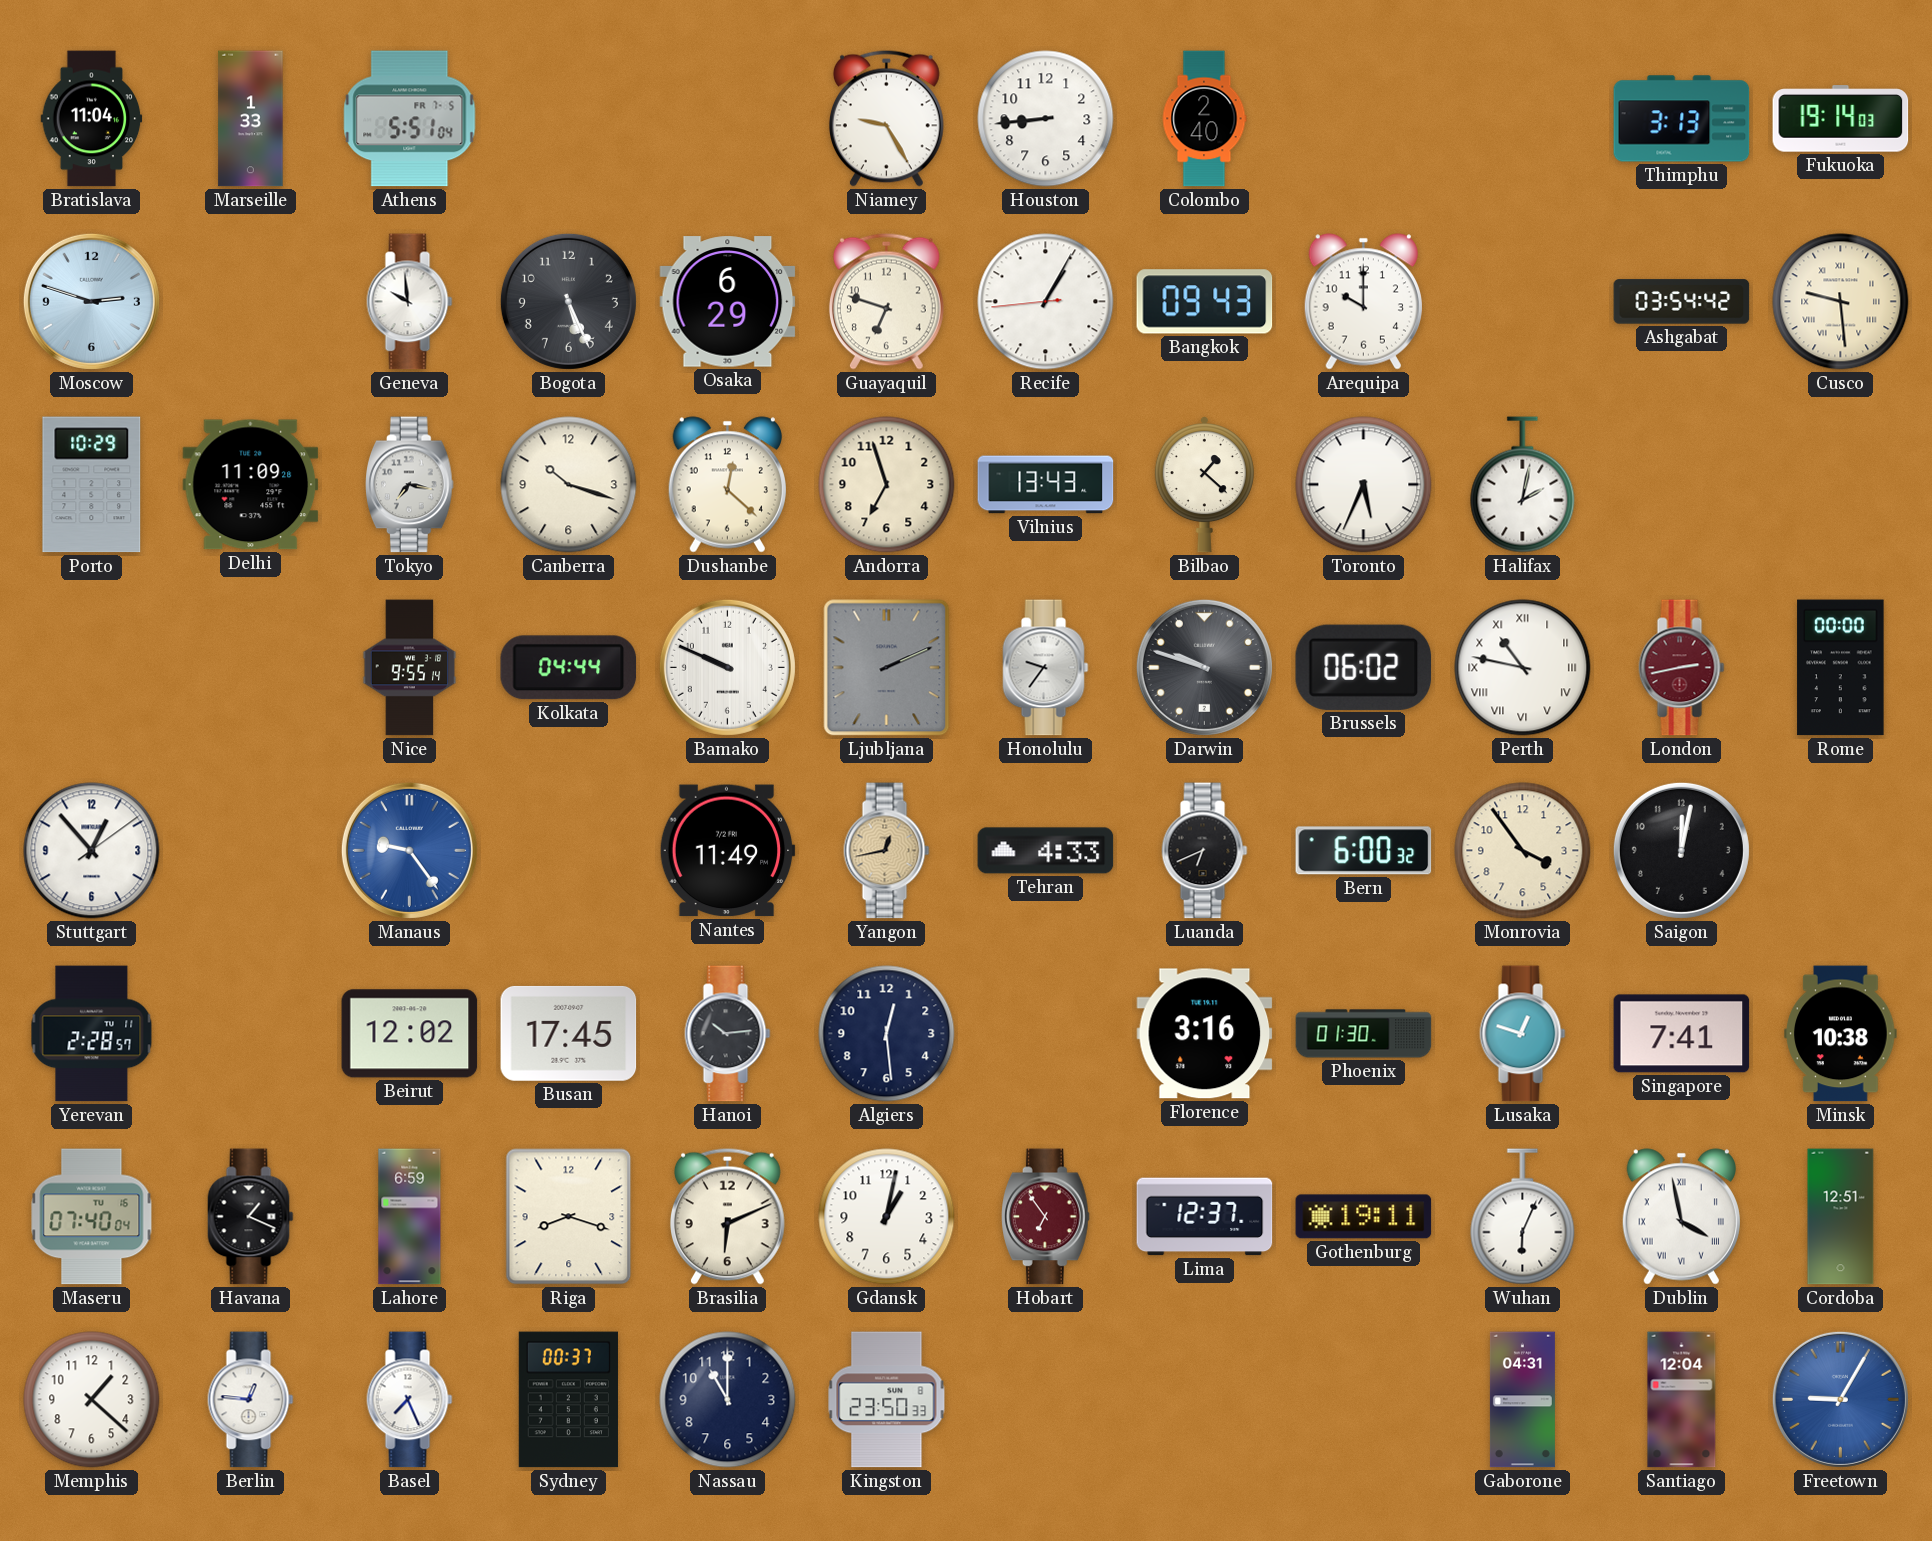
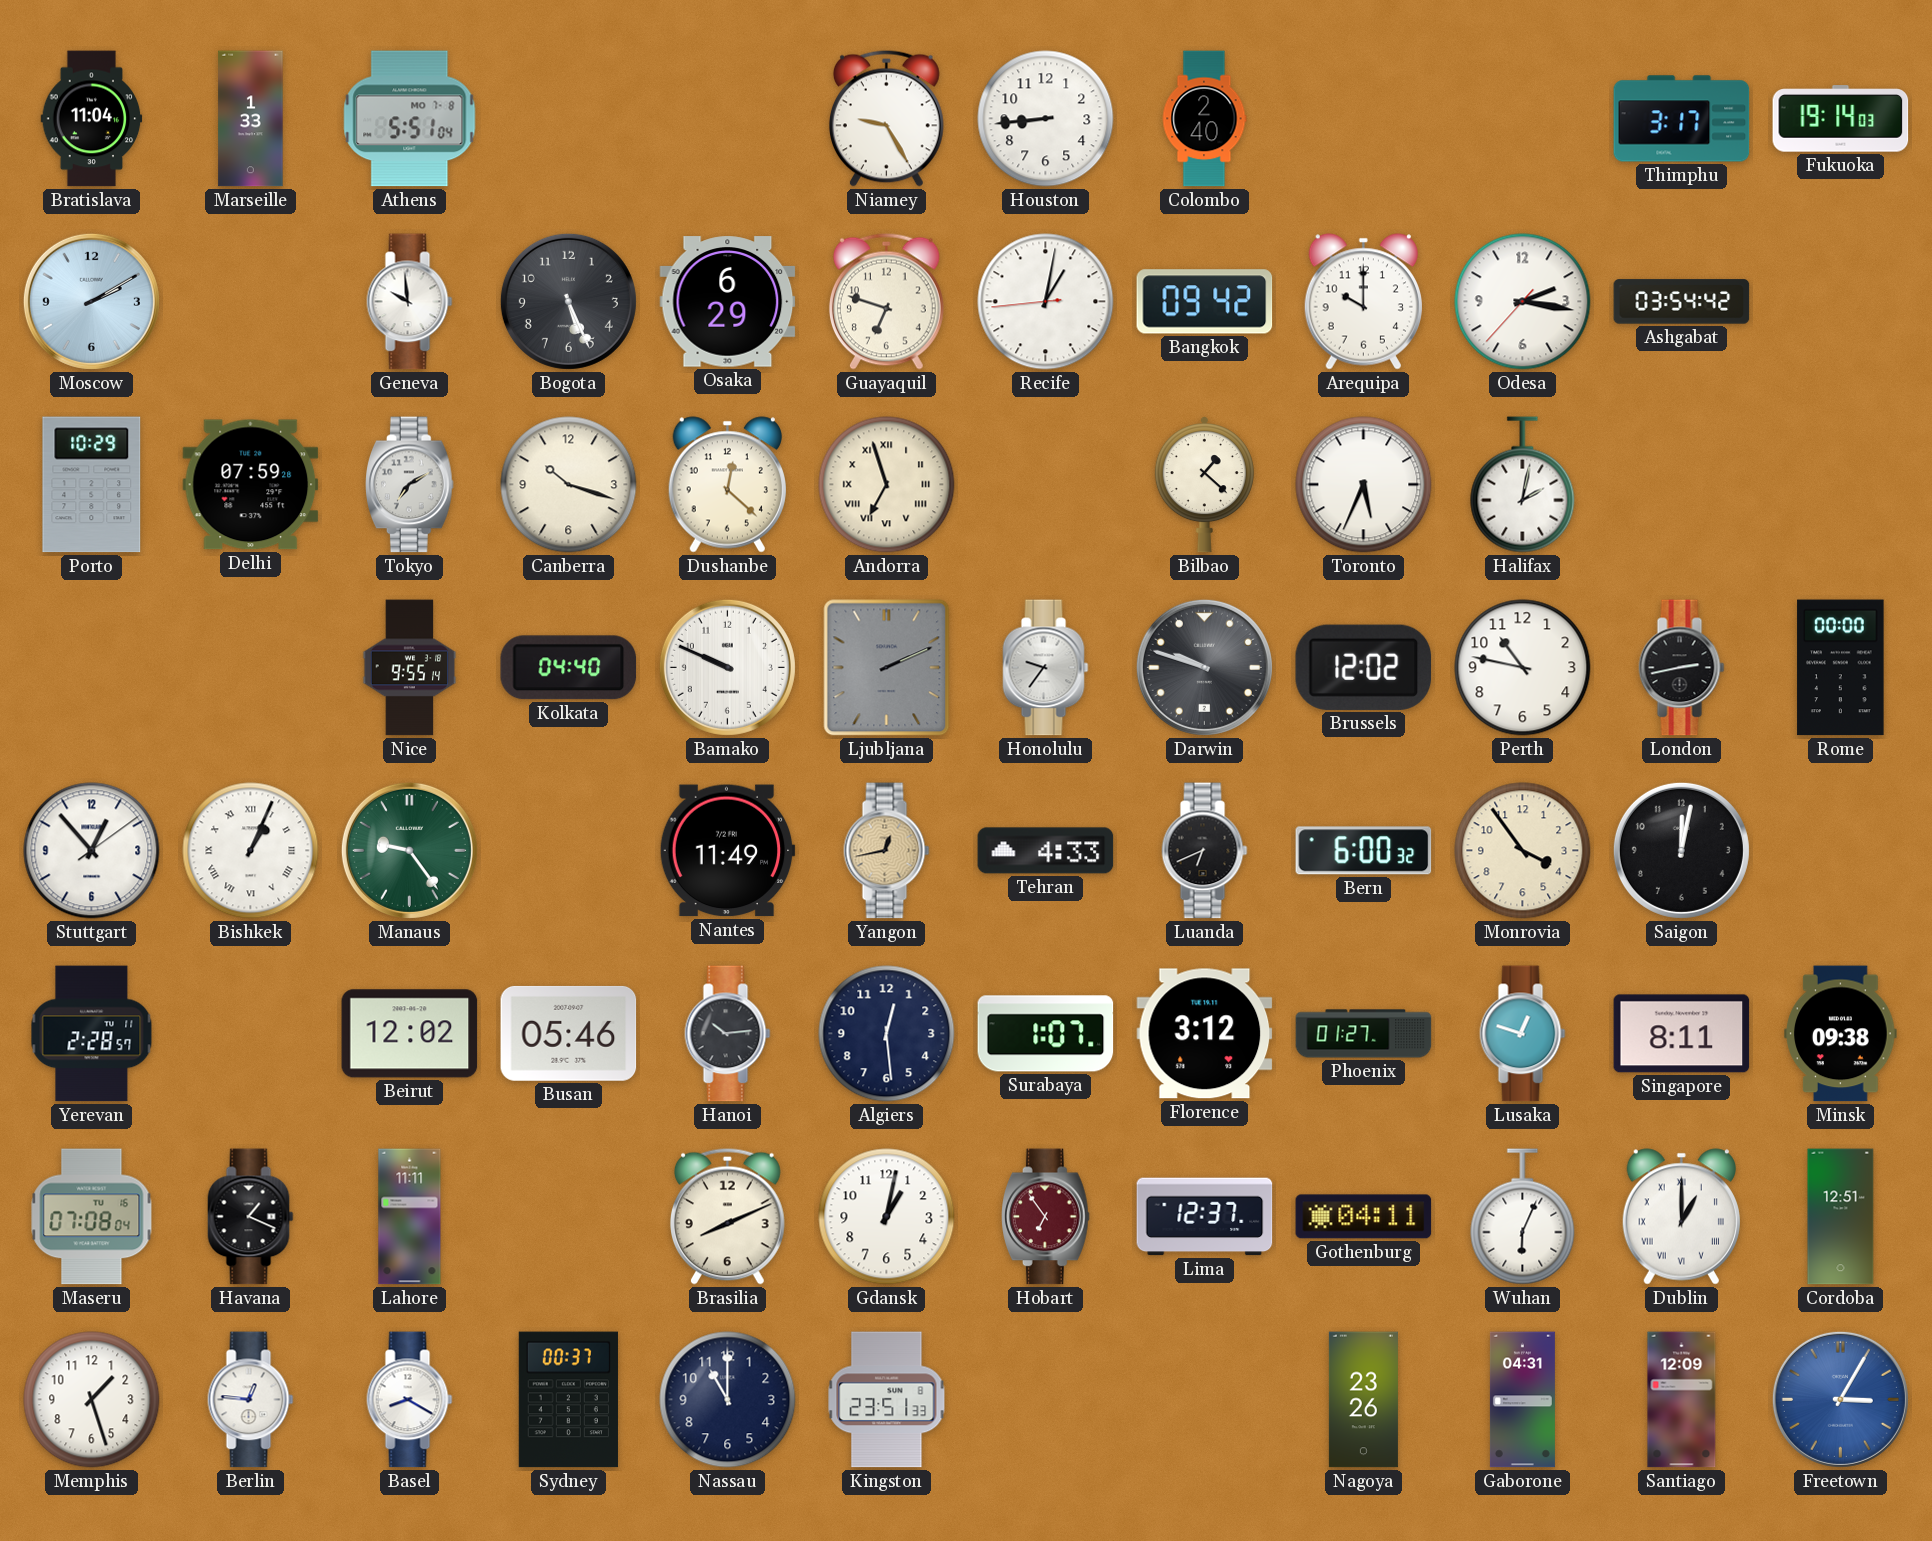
Athens date: FR 7-5 -> MO 7-8
Thimphu: 3:13 -> 3:17
Moscow: 2:48 -> 2:10
Recife: 1:04 -> 1:01
Bangkok: 09:43 -> 09:42
Odesa: none -> 2:16
Cusco: 9:29 -> none
Delhi: 11:09 -> 07:59
Tokyo: 7:17 -> 7:10
Andorra numerals: Arabic -> Roman
Vilnius: 13:43 -> none
Kolkata: 04:44 -> 04:40
Brussels: 06:02 -> 12:02
Perth numerals: Roman -> Arabic
London dial: burgundy -> black
Bishkek: none -> 1:04
Manaus dial: blue -> green
Busan: 17:45 -> 05:46
Surabaya: none -> 1:07
Florence: 3:16 -> 3:12
Phoenix: 01:30 -> 01:27
Singapore: 7:41 -> 8:11
Minsk: 10:38 -> 09:38
Maseru: 07:40 -> 07:08
Lahore: 6:59 -> 11:11
Riga: 8:18 -> none
Brasilia: 6:11 -> 8:11
Gothenburg: 19:11 -> 04:11
Dublin: 3:58 -> 1:00
Memphis: 1:22 -> 1:27
Basel: 7:26 -> 8:20
Kingston: 23:50 -> 23:51
Nagoya: none -> 23:26
Santiago: 12:04 -> 12:09
Freetown: 9:05 -> 3:05
